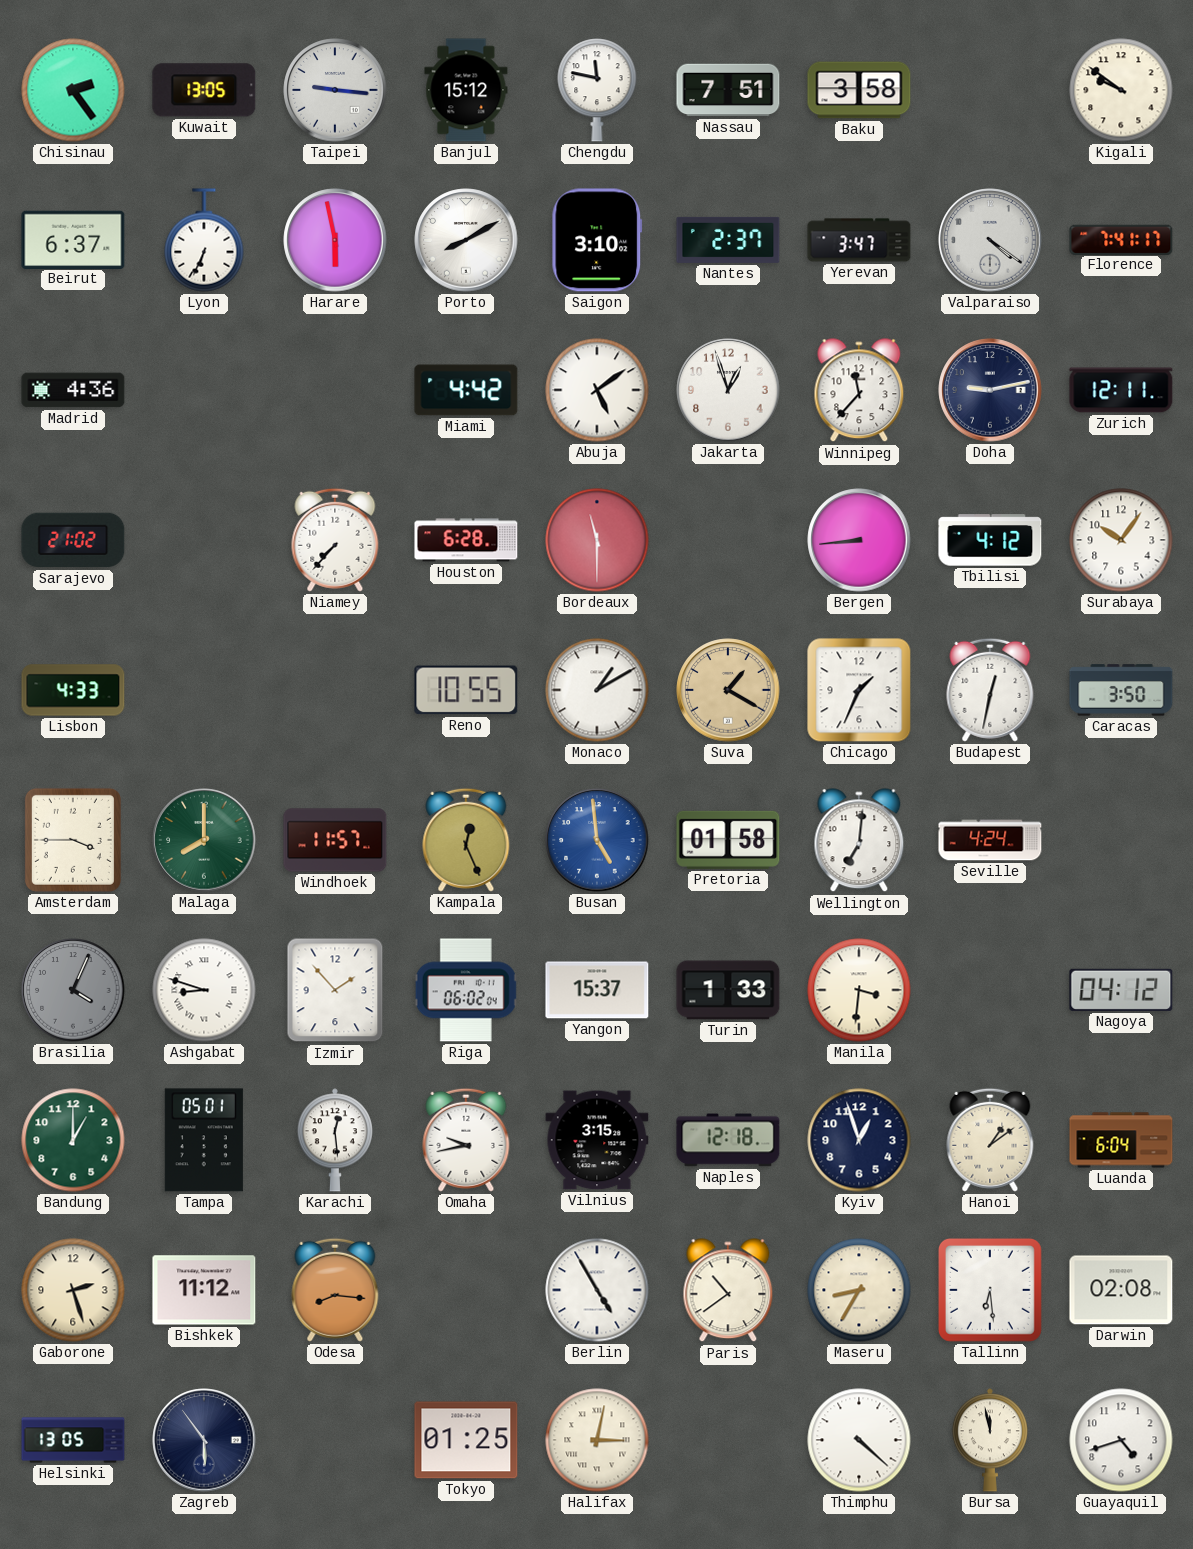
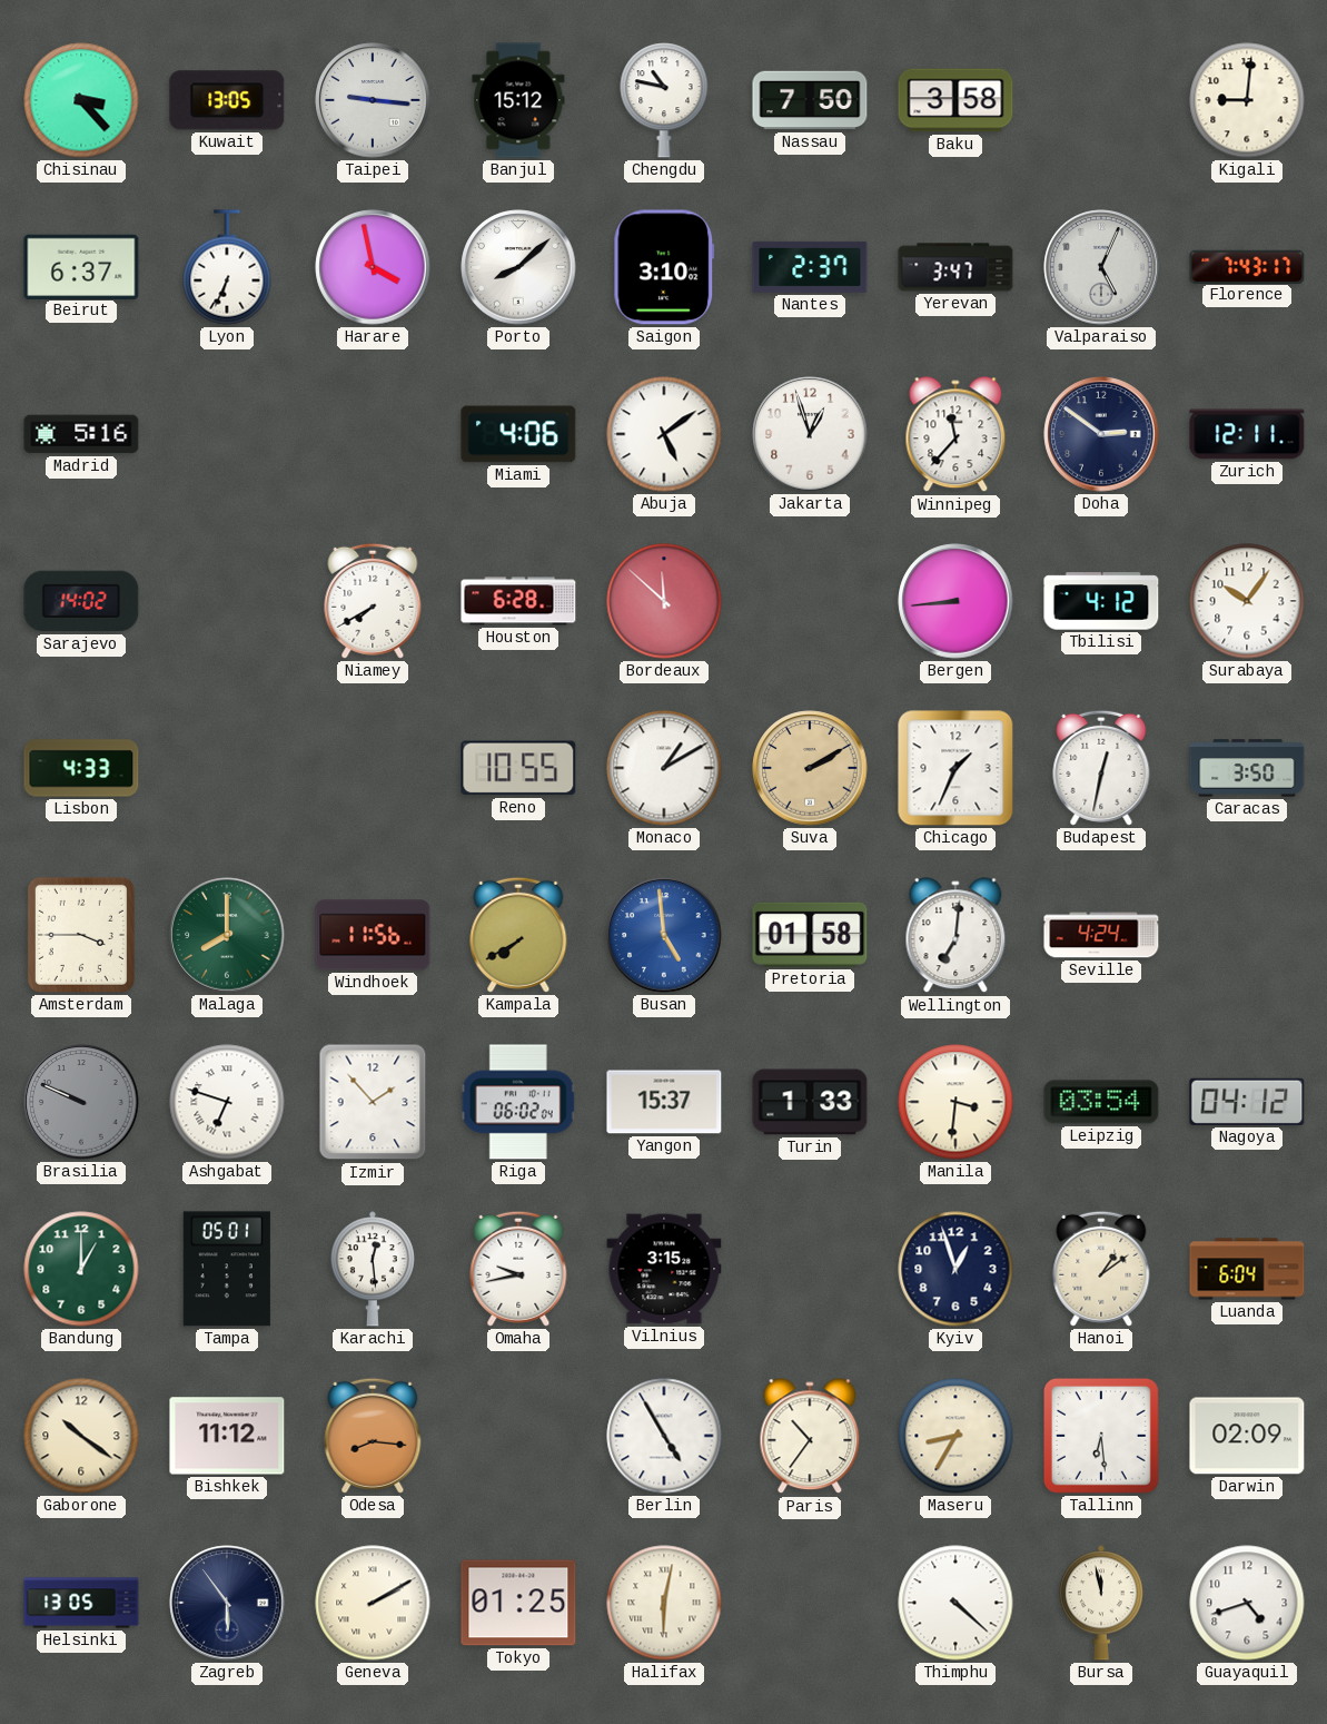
Chisinau: 2:24 -> 3:23
Chengdu: 11:47 -> 10:47
Nassau: 7:51 -> 7:50
Kigali: 9:51 -> 9:01
Harare: 5:58 -> 3:58
Porto: 8:10 -> 8:08
Valparaiso: 4:21 -> 5:04
Florence: 7:41 -> 7:43
Madrid: 4:36 -> 5:16
Miami: 4:42 -> 4:06
Doha: 9:13 -> 2:51
Sarajevo: 21:02 -> 14:02
Niamey: 7:37 -> 7:40
Bordeaux: 11:30 -> 11:52
Suva: 1:20 -> 2:10
Windhoek: 11:57 -> 11:56
Kampala: 12:26 -> 7:40
Brasilia: 4:04 -> 9:49
Ashgabat: 8:48 -> 6:48
Leipzig: none -> 03:54
Naples: 12:18 -> none
Gaborone: 2:27 -> 10:21
Paris: 10:39 -> 10:36
Darwin: 02:08 -> 02:09
Geneva: none -> 2:10
Halifax: 3:02 -> 6:02
